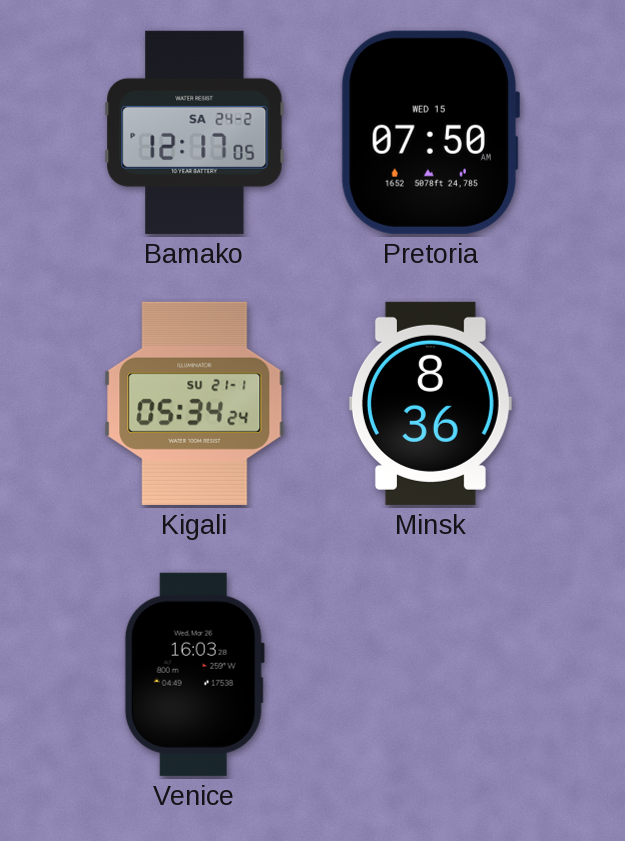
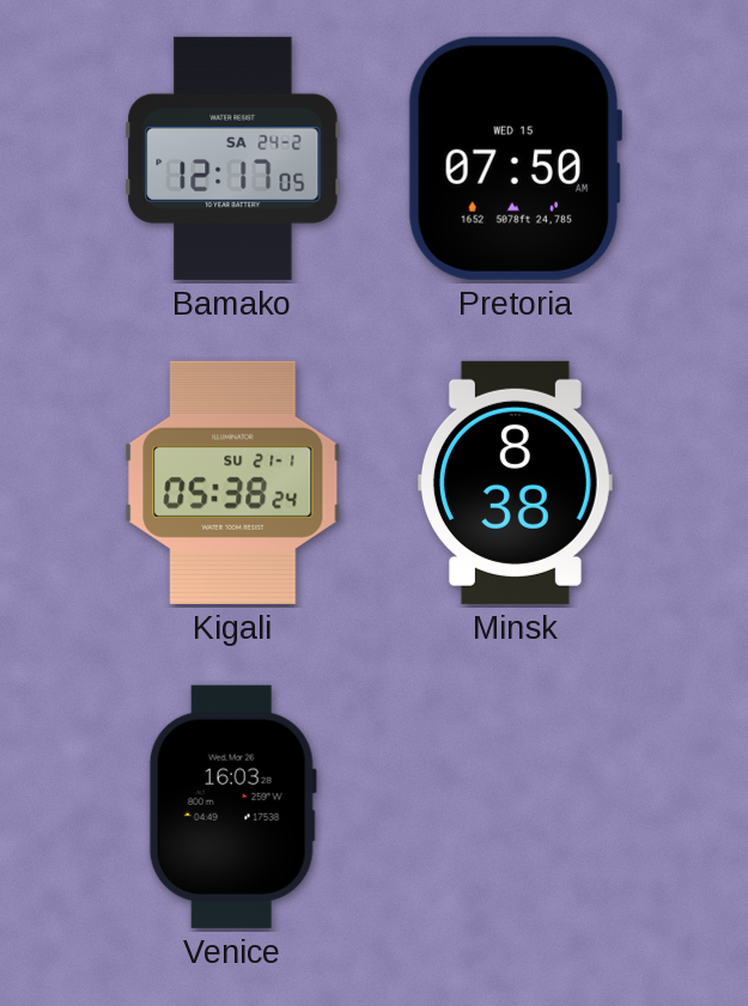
Kigali: 05:34 -> 05:38
Minsk: 8:36 -> 8:38
